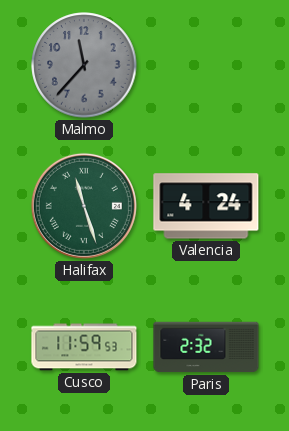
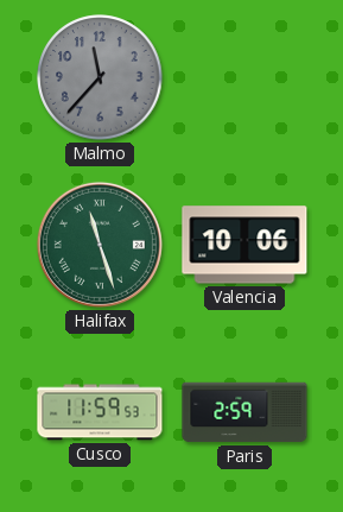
Valencia: 4:24 -> 10:06
Paris: 2:32 -> 2:59
